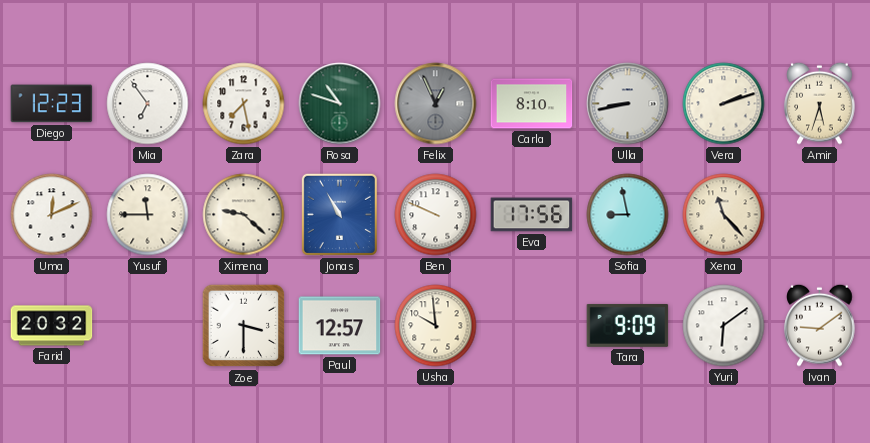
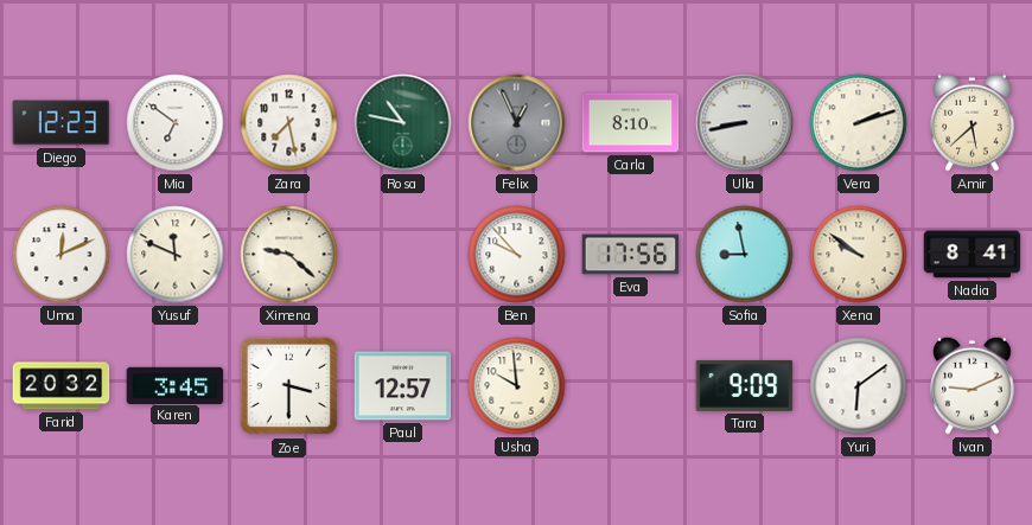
Mia: 6:54 -> 6:51
Rosa: 10:48 -> 10:47
Amir: 5:33 -> 5:38
Yusuf: 11:45 -> 11:49
Jonas: 10:55 -> none
Ben: 9:49 -> 9:53
Xena: 11:23 -> 9:51
Nadia: none -> 8:41
Karen: none -> 3:45
Ivan: 9:09 -> 9:11
